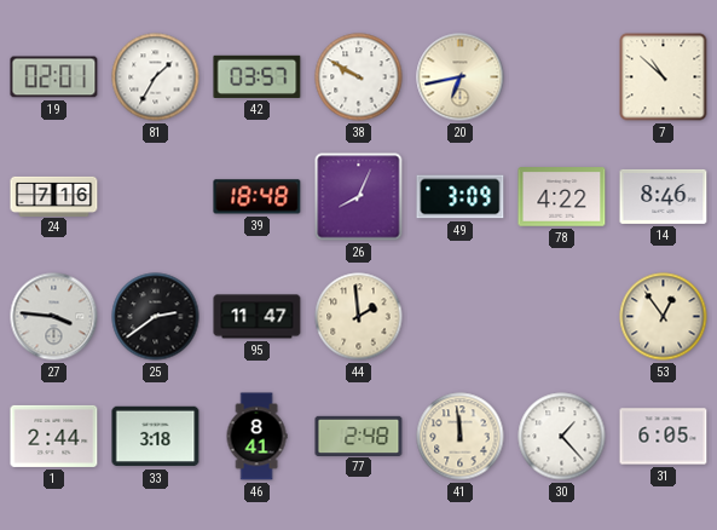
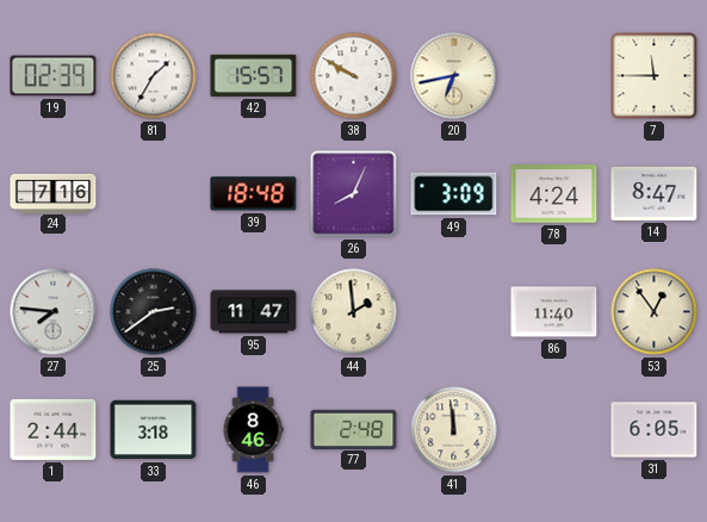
19: 02:01 -> 02:39
42: 03:57 -> 15:57
7: 10:52 -> 11:45
78: 4:22 -> 4:24
14: 8:46 -> 8:47
27: 3:46 -> 7:46
86: none -> 11:40
46: 8:41 -> 8:46
30: 1:23 -> none
